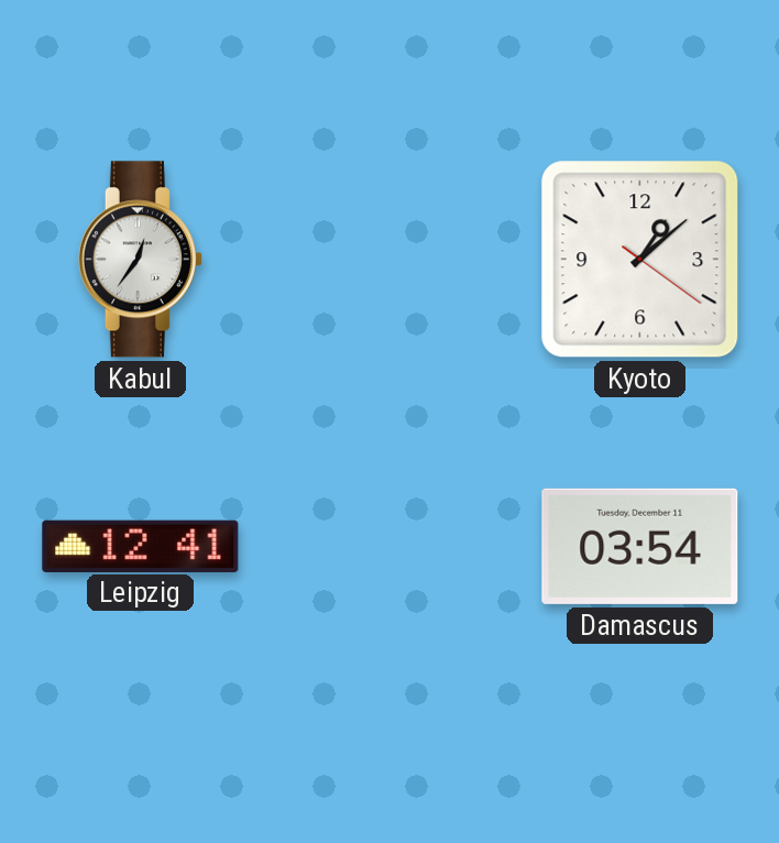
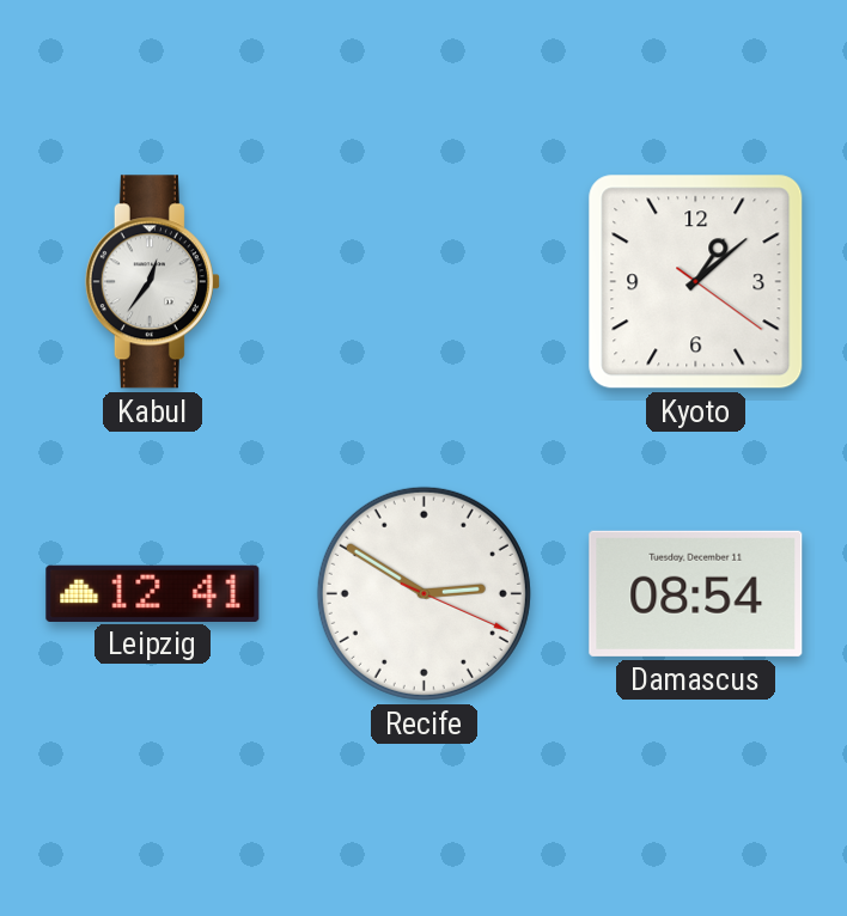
Recife: none -> 2:50
Damascus: 03:54 -> 08:54
